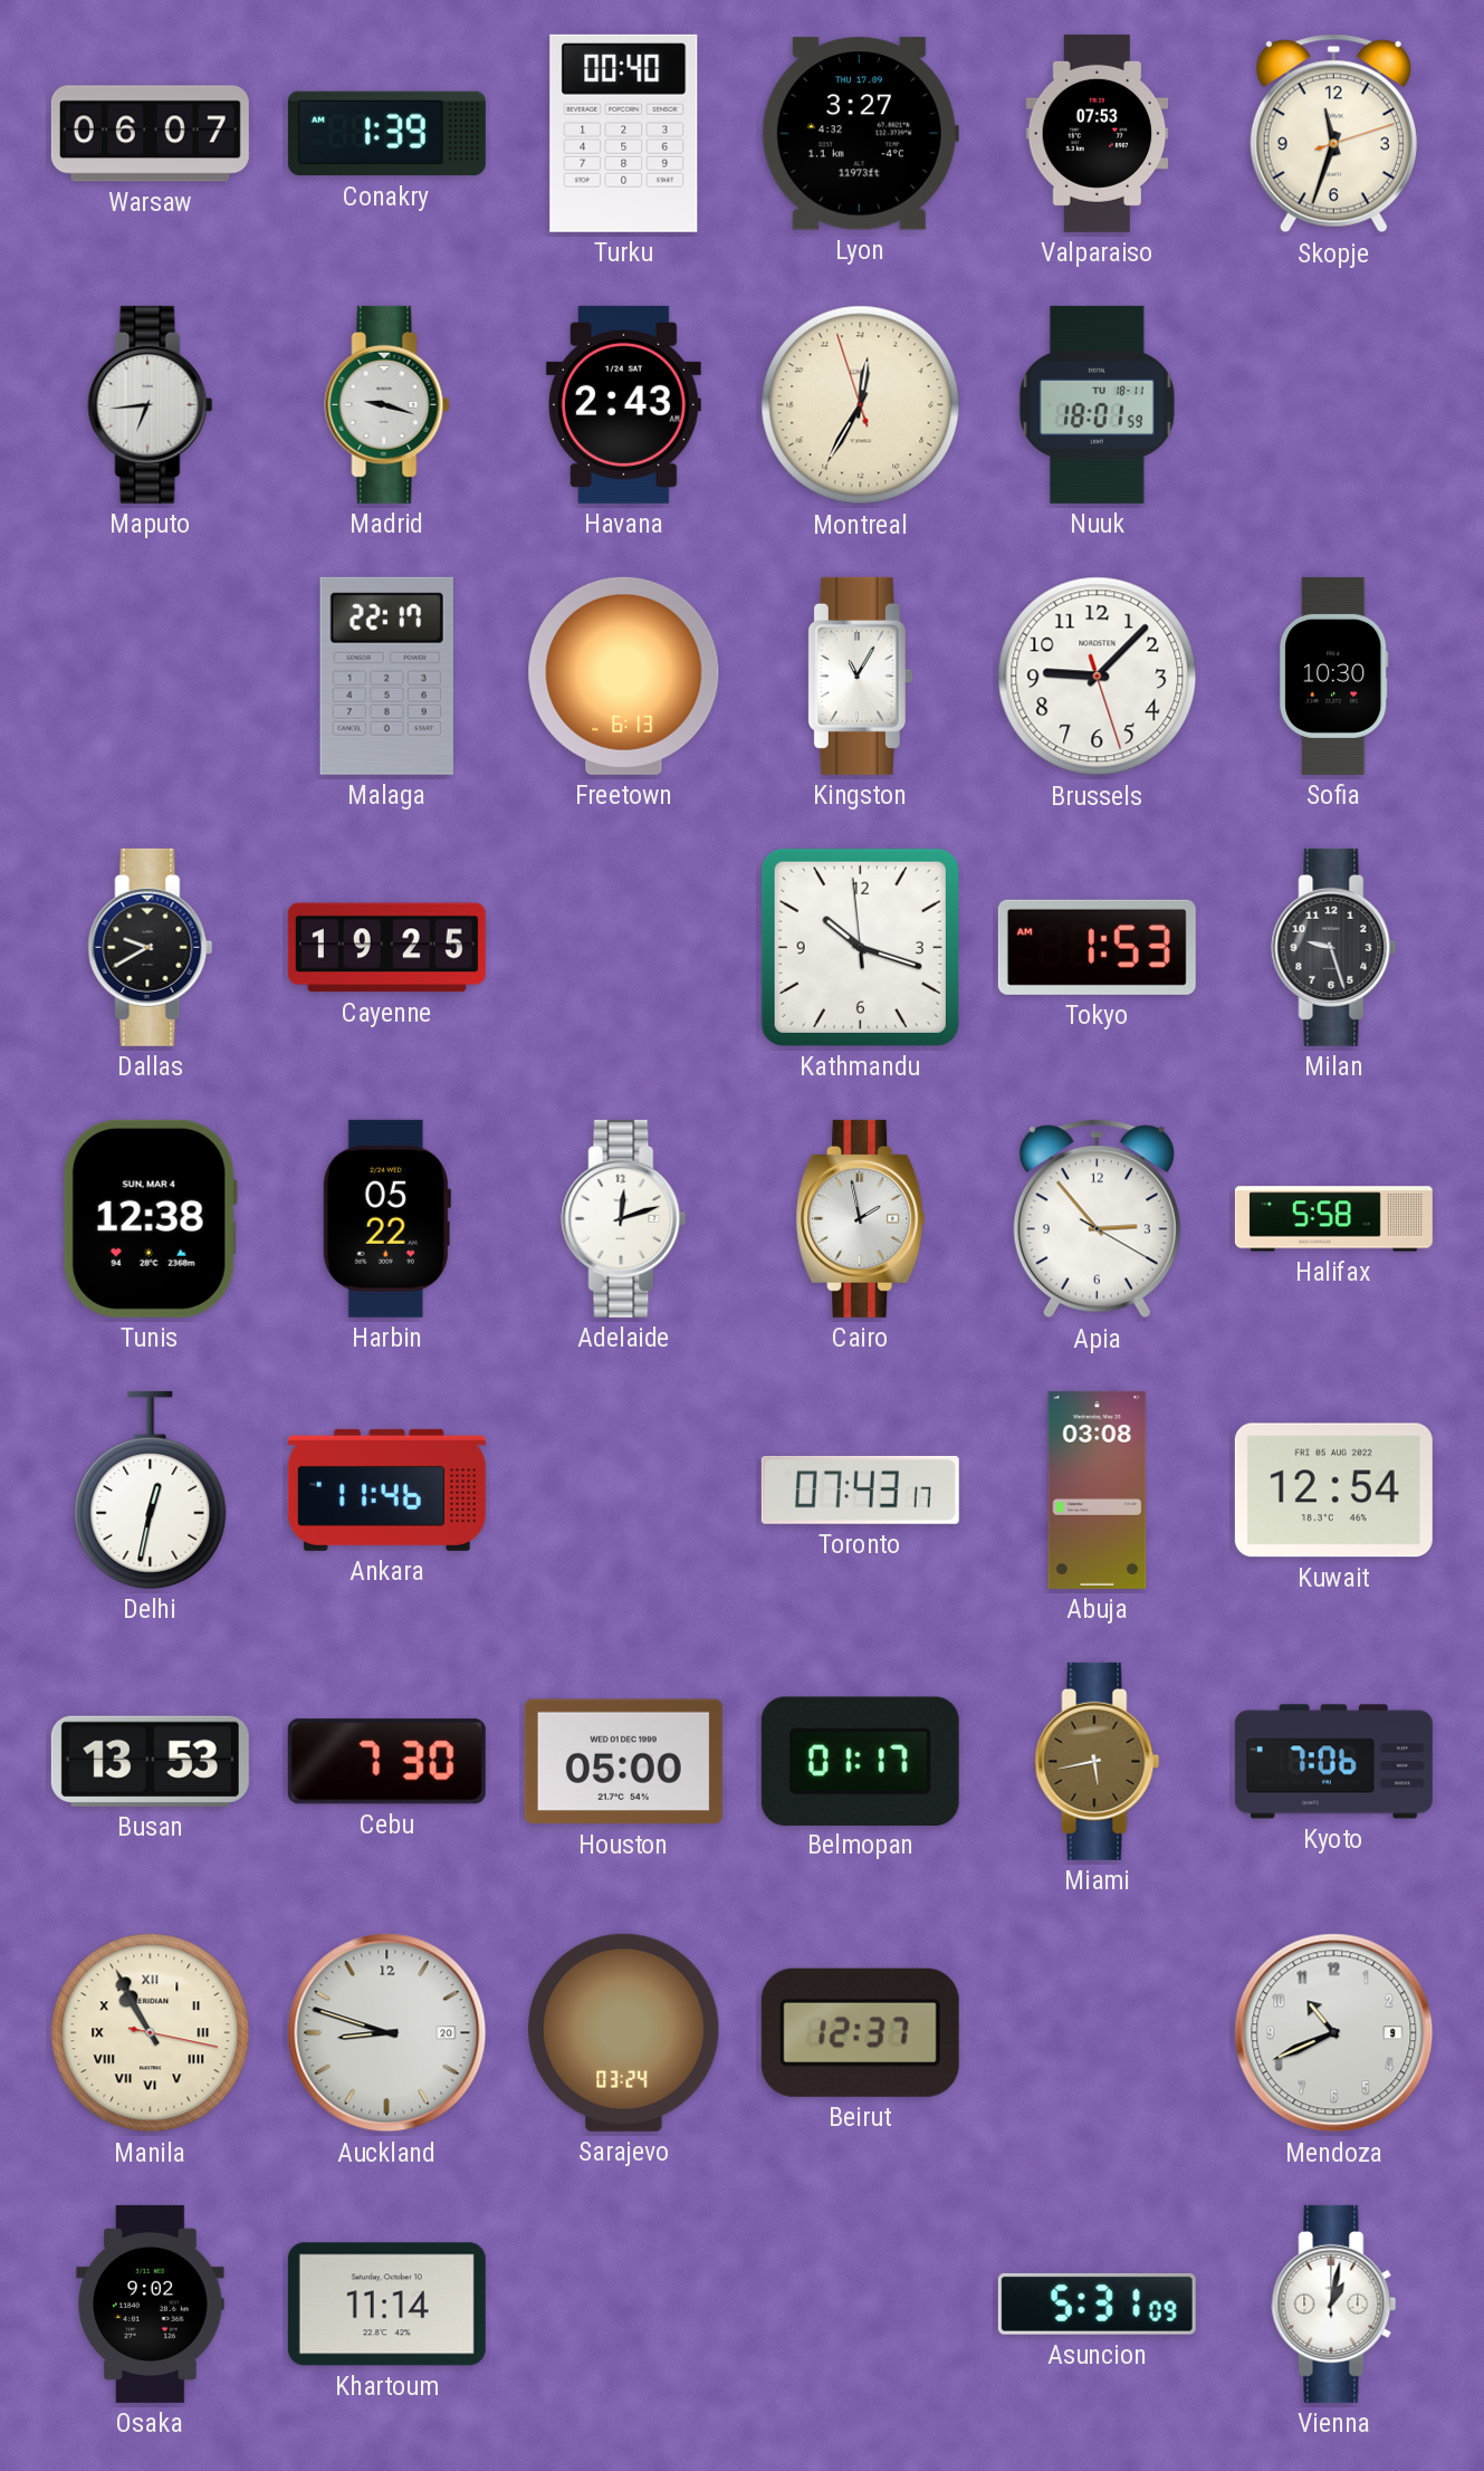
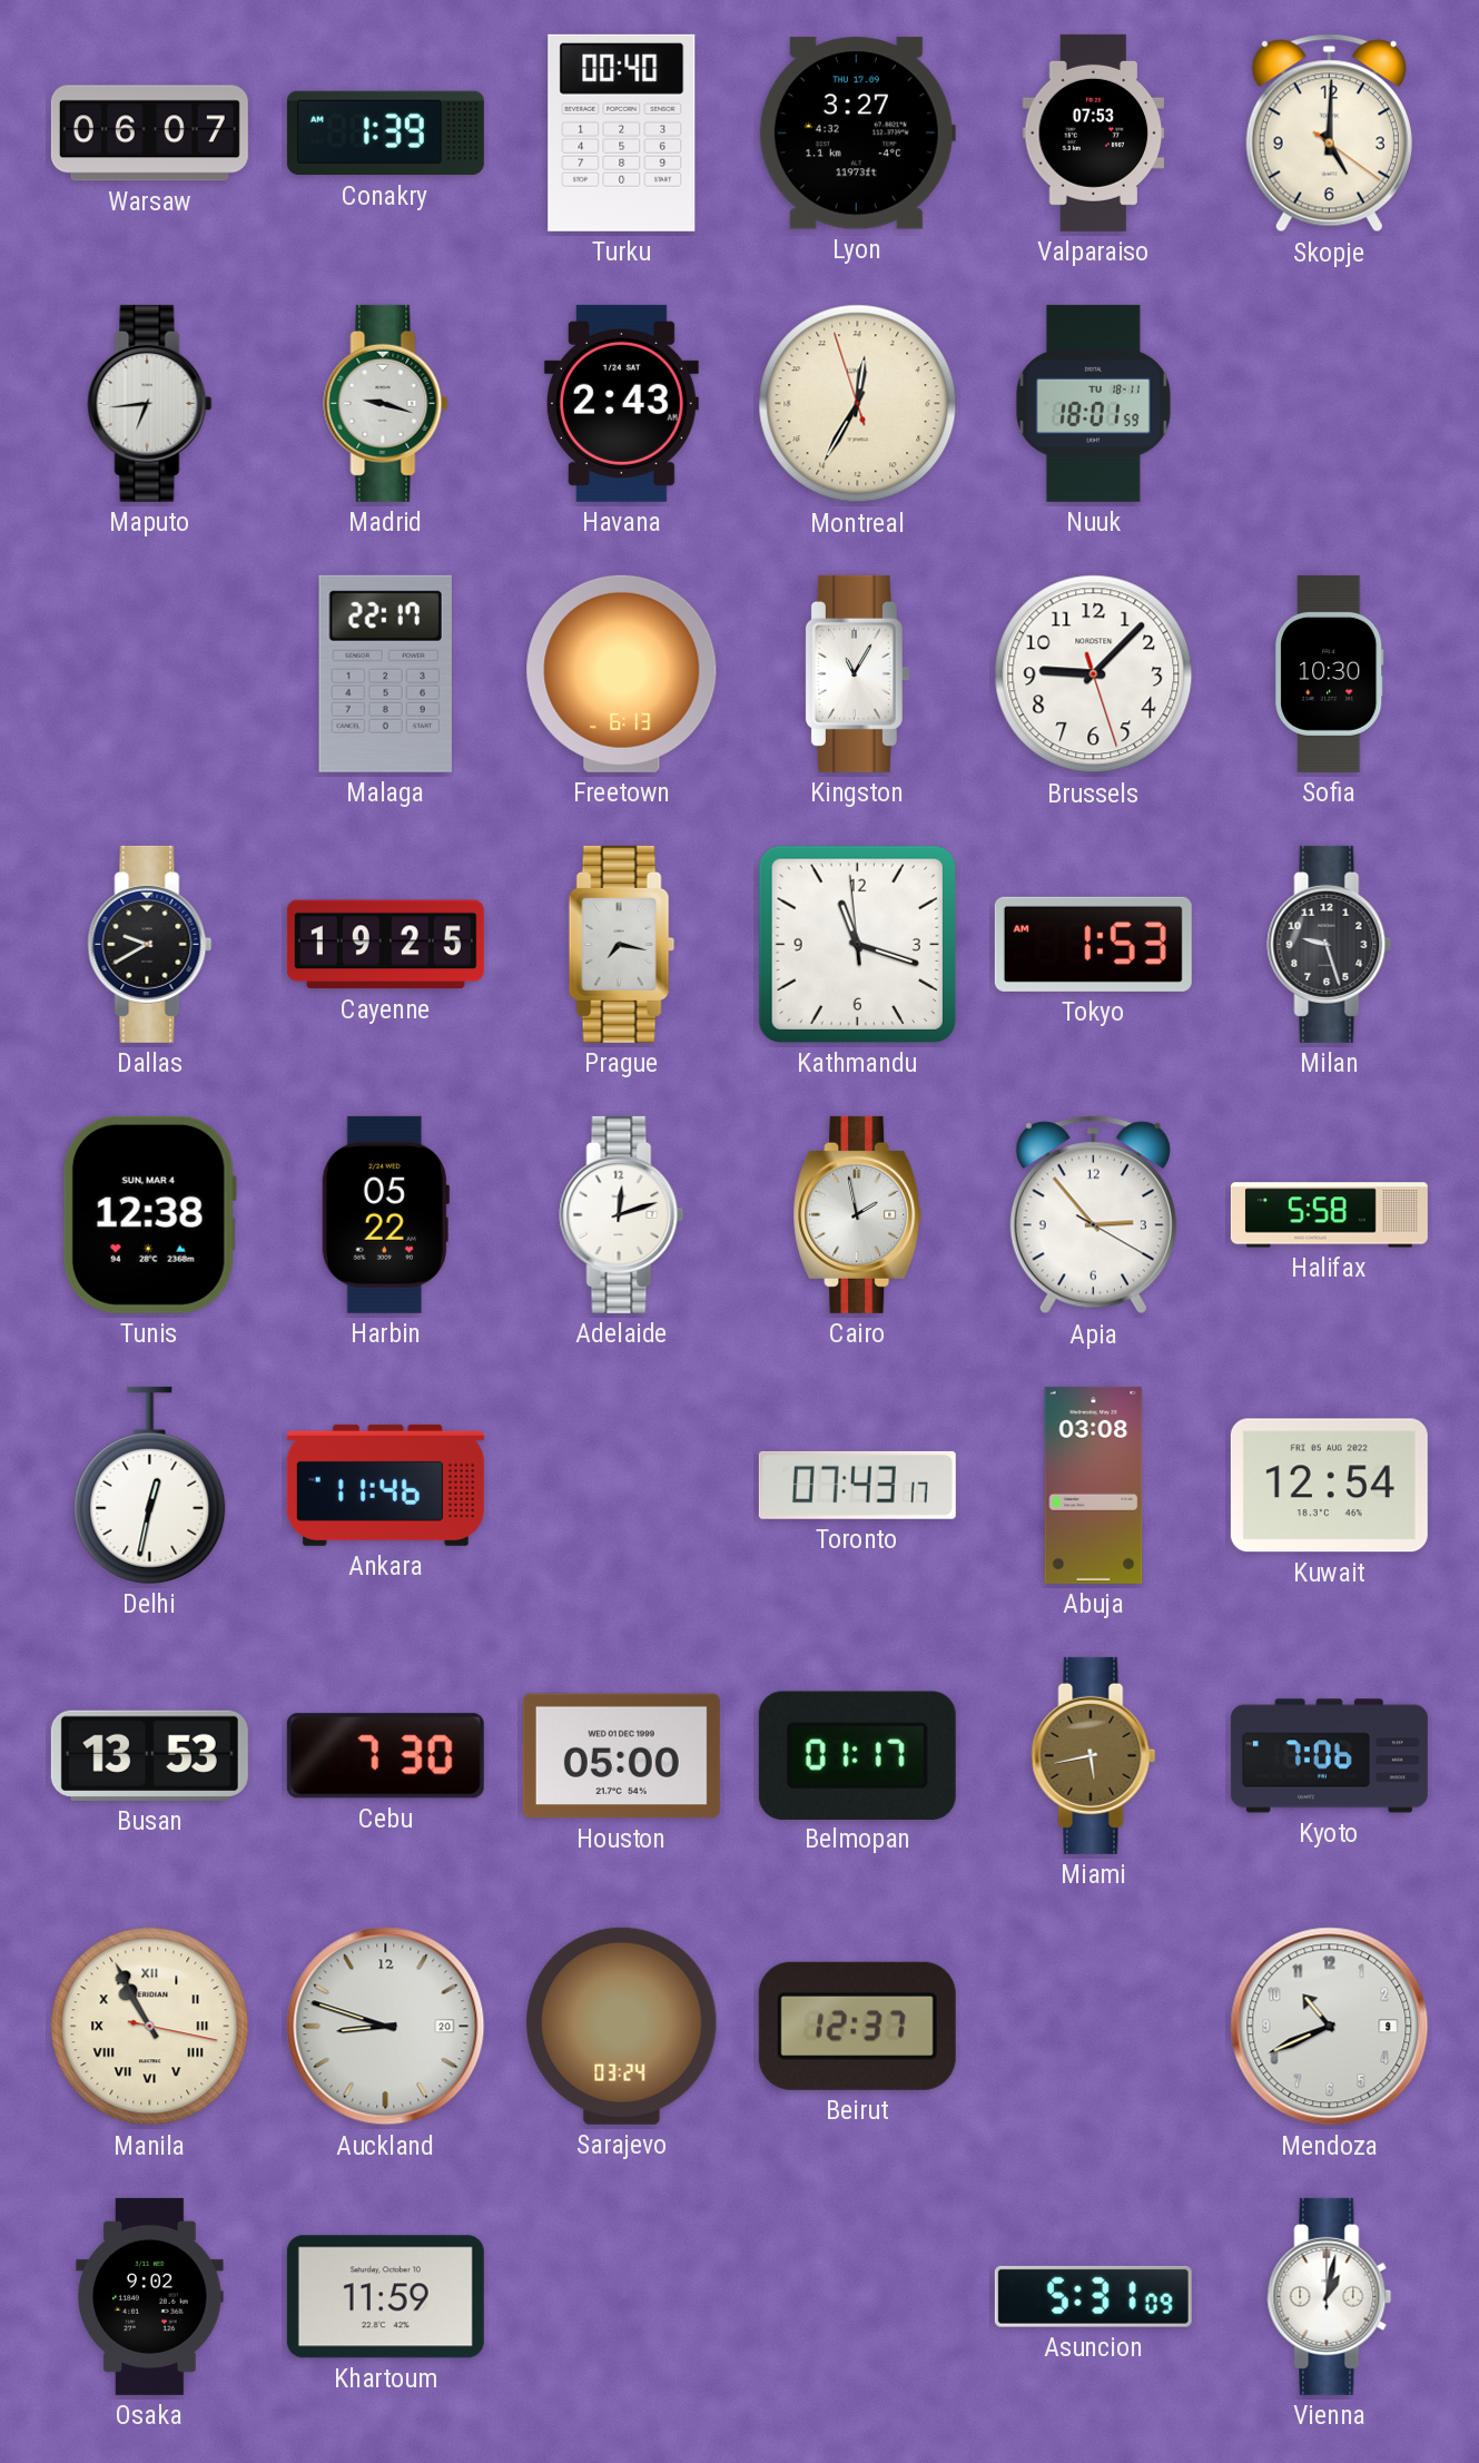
Skopje: 11:33 -> 5:00
Prague: none -> 7:17
Kathmandu: 10:17 -> 11:17
Khartoum: 11:14 -> 11:59
